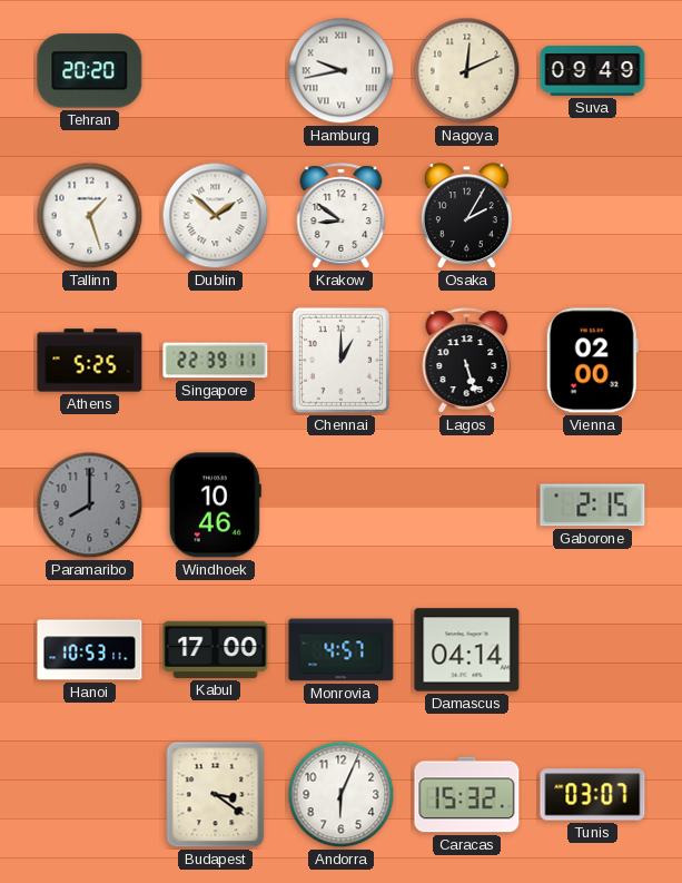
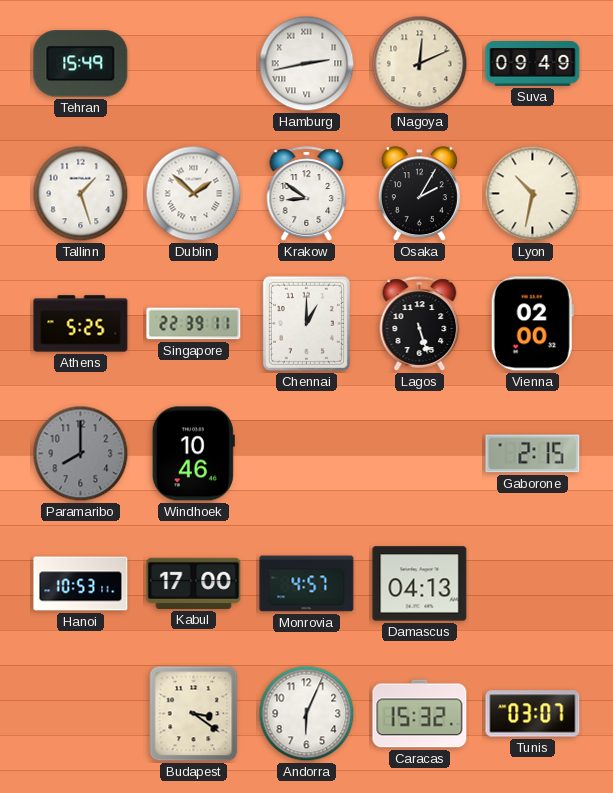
Tehran: 20:20 -> 15:49
Hamburg: 9:43 -> 2:43
Lyon: none -> 10:32
Damascus: 04:14 -> 04:13
